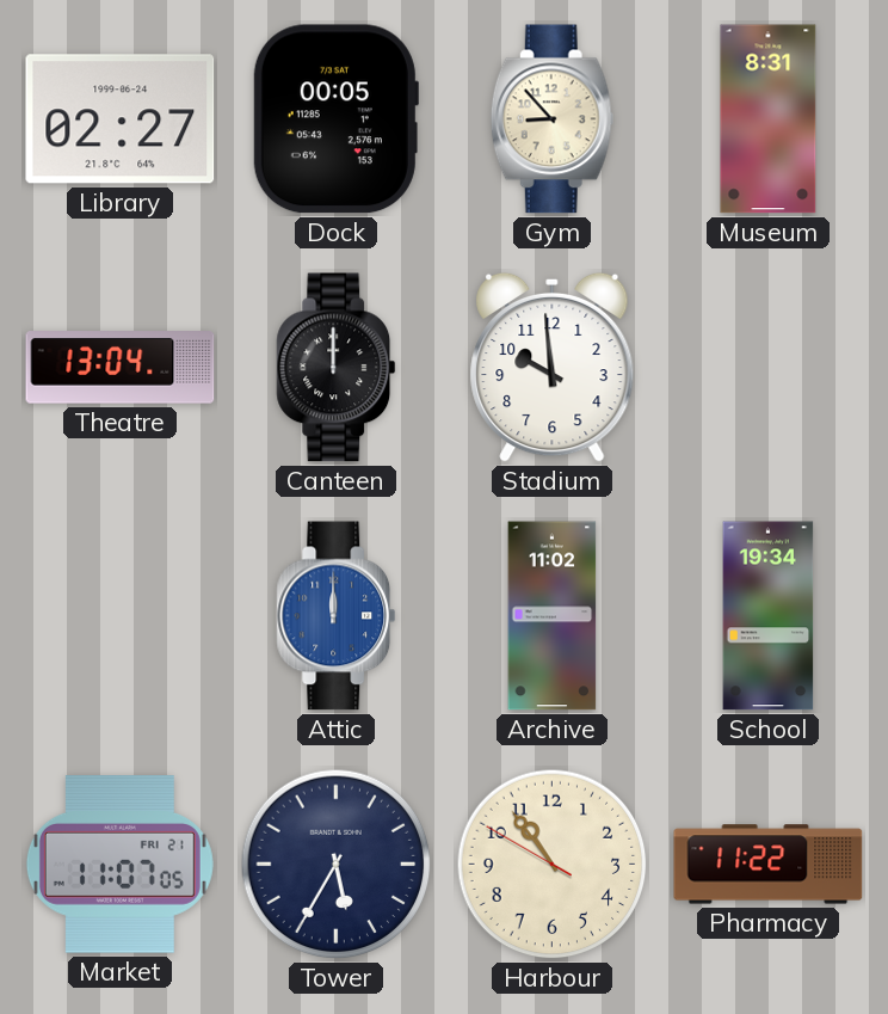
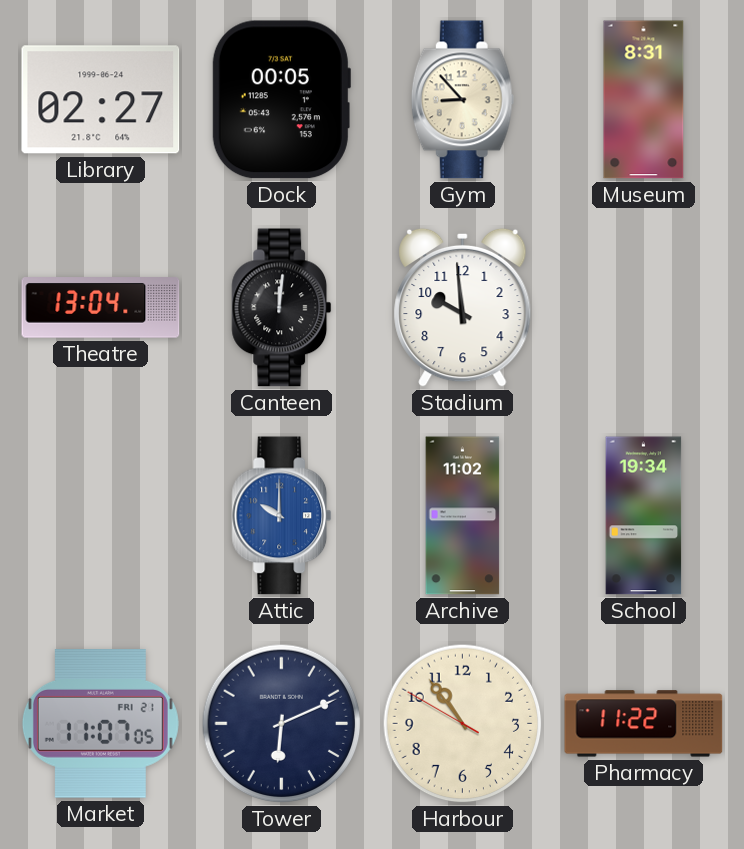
Canteen: 12:00 -> 12:01
Attic: 12:00 -> 10:00
Tower: 5:35 -> 6:11
